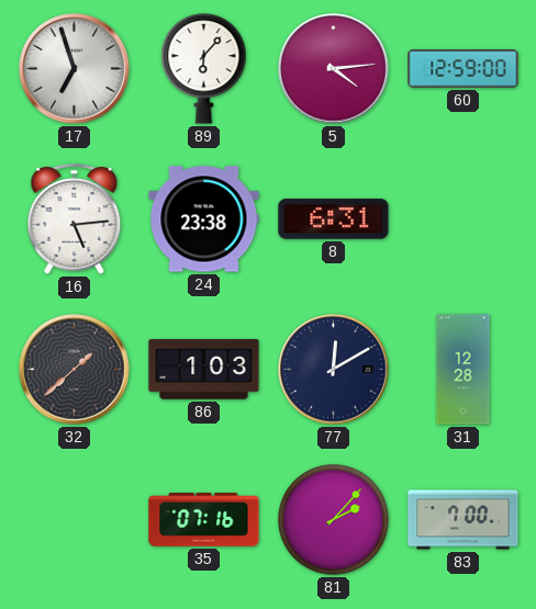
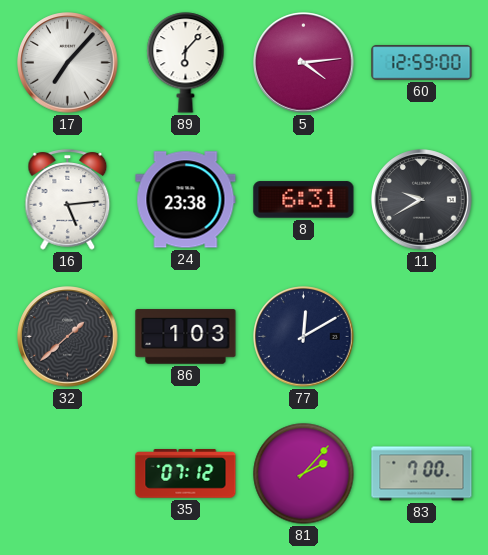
17: 6:57 -> 7:07
11: none -> 9:40
31: 12:28 -> none
35: 07:16 -> 07:12
